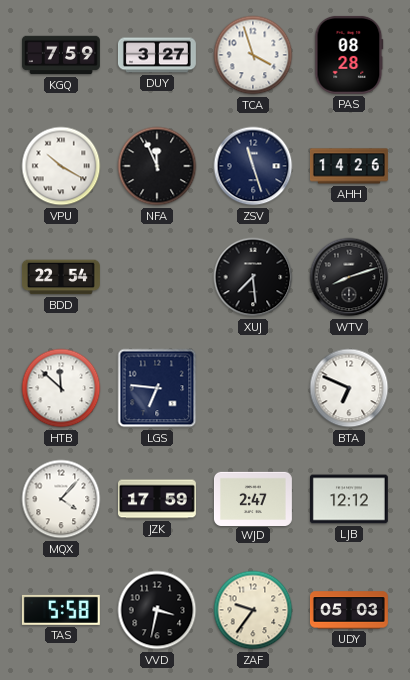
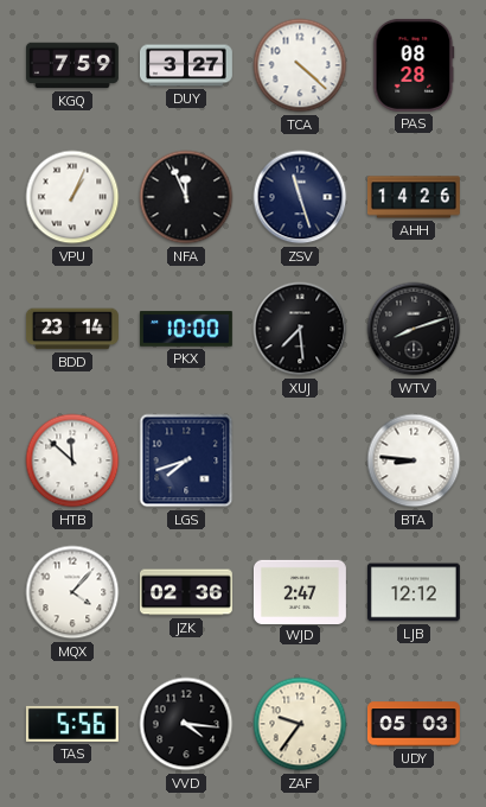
TCA: 3:57 -> 4:22
VPU: 10:20 -> 1:04
BDD: 22:54 -> 23:14
PKX: none -> 10:00
LGS: 6:46 -> 7:42
BTA: 6:49 -> 8:46
JZK: 17:59 -> 02:36
TAS: 5:58 -> 5:56
VVD: 3:32 -> 4:16
